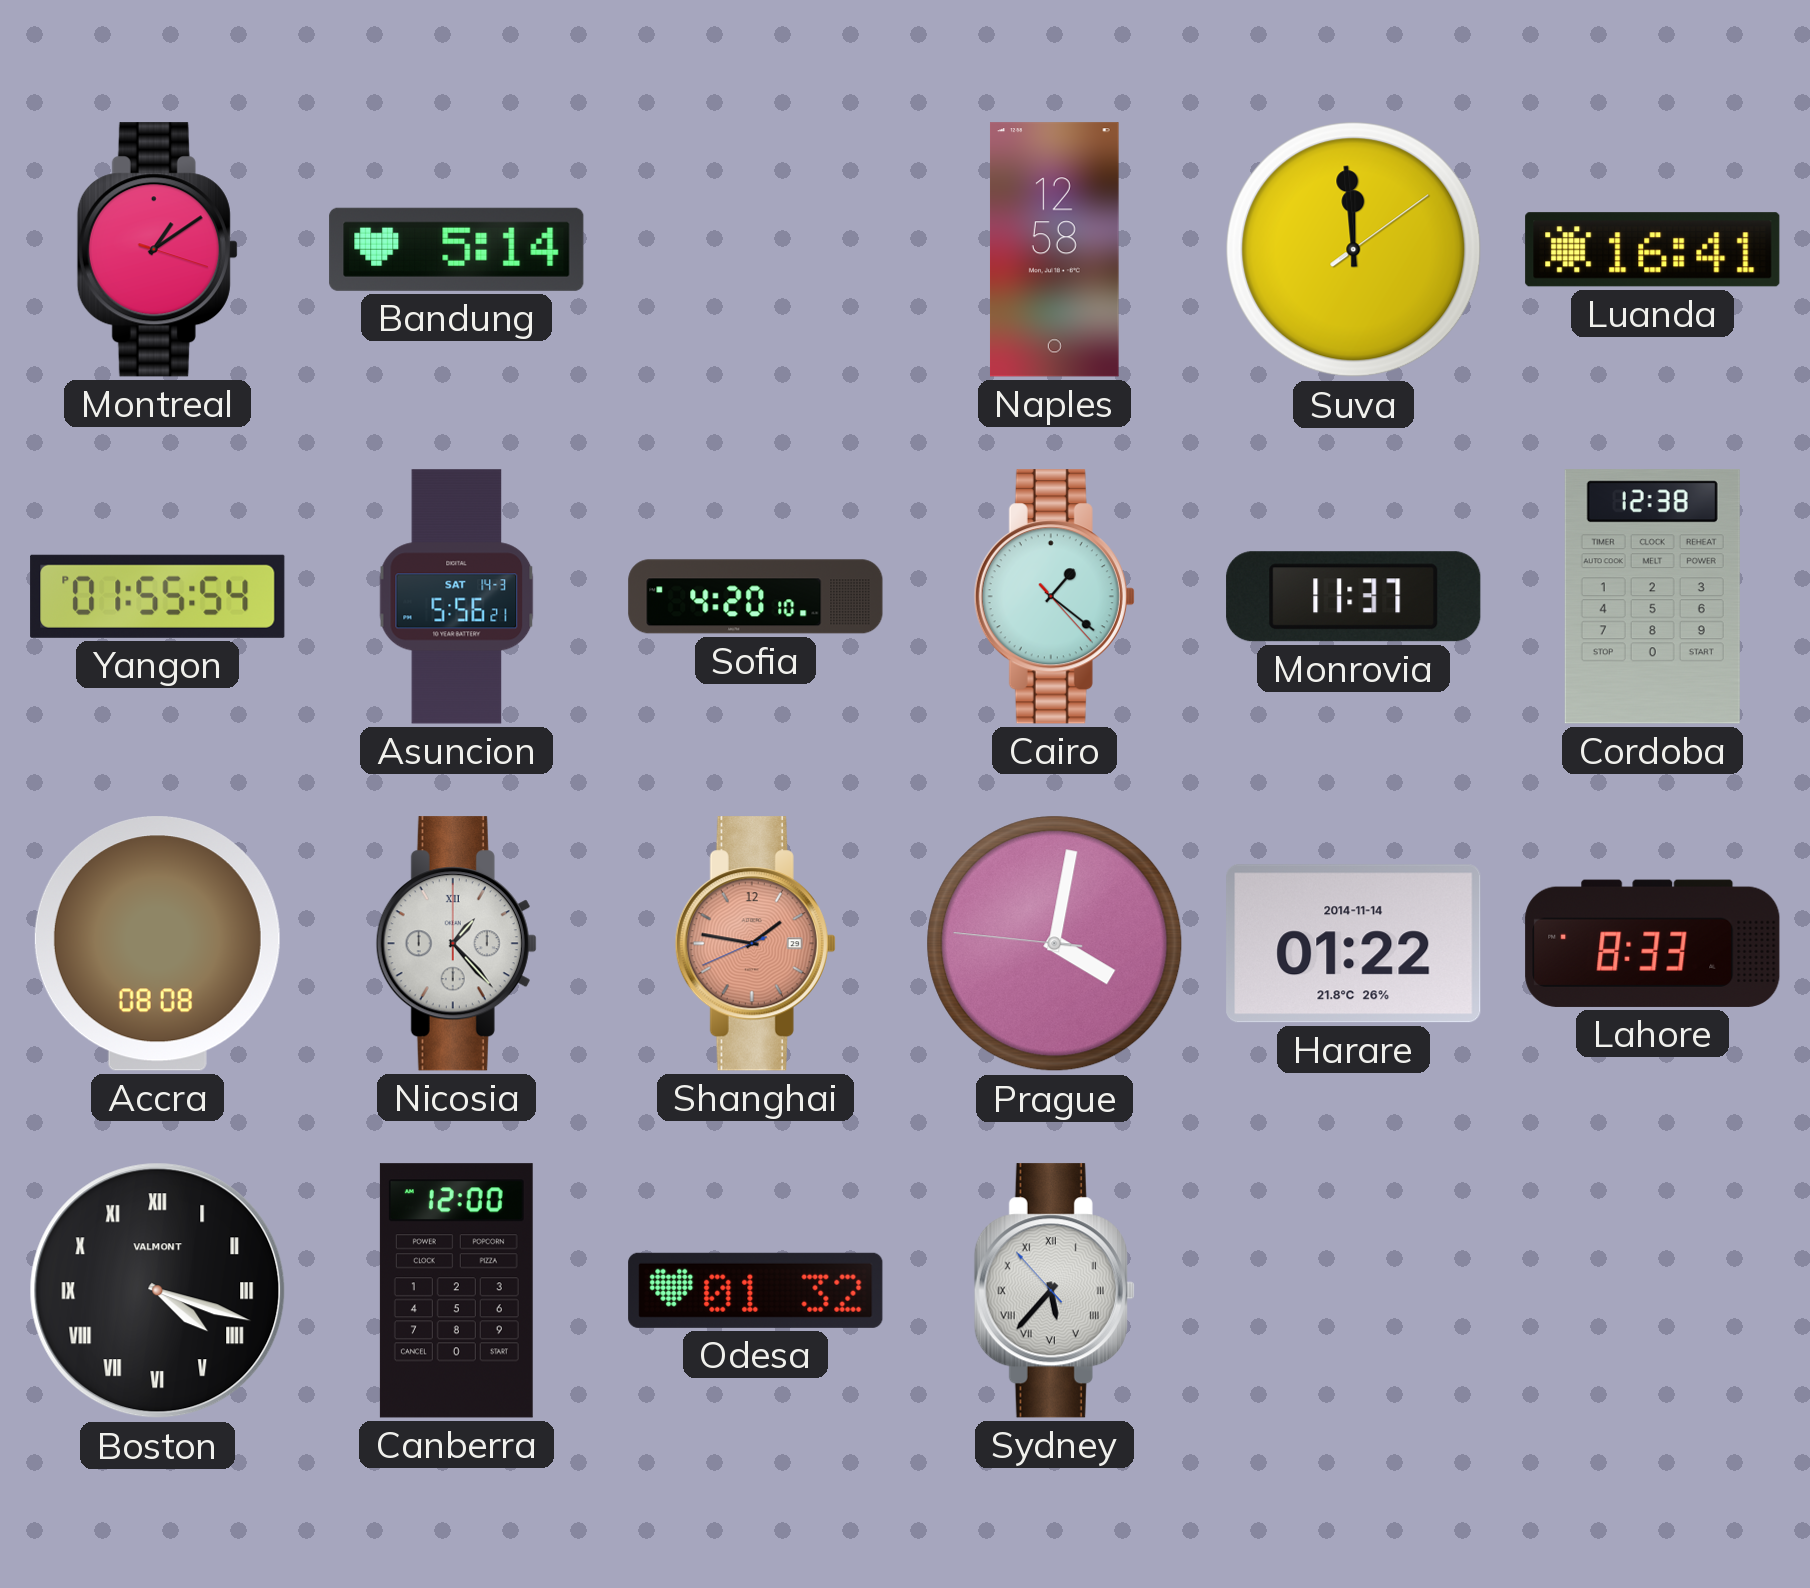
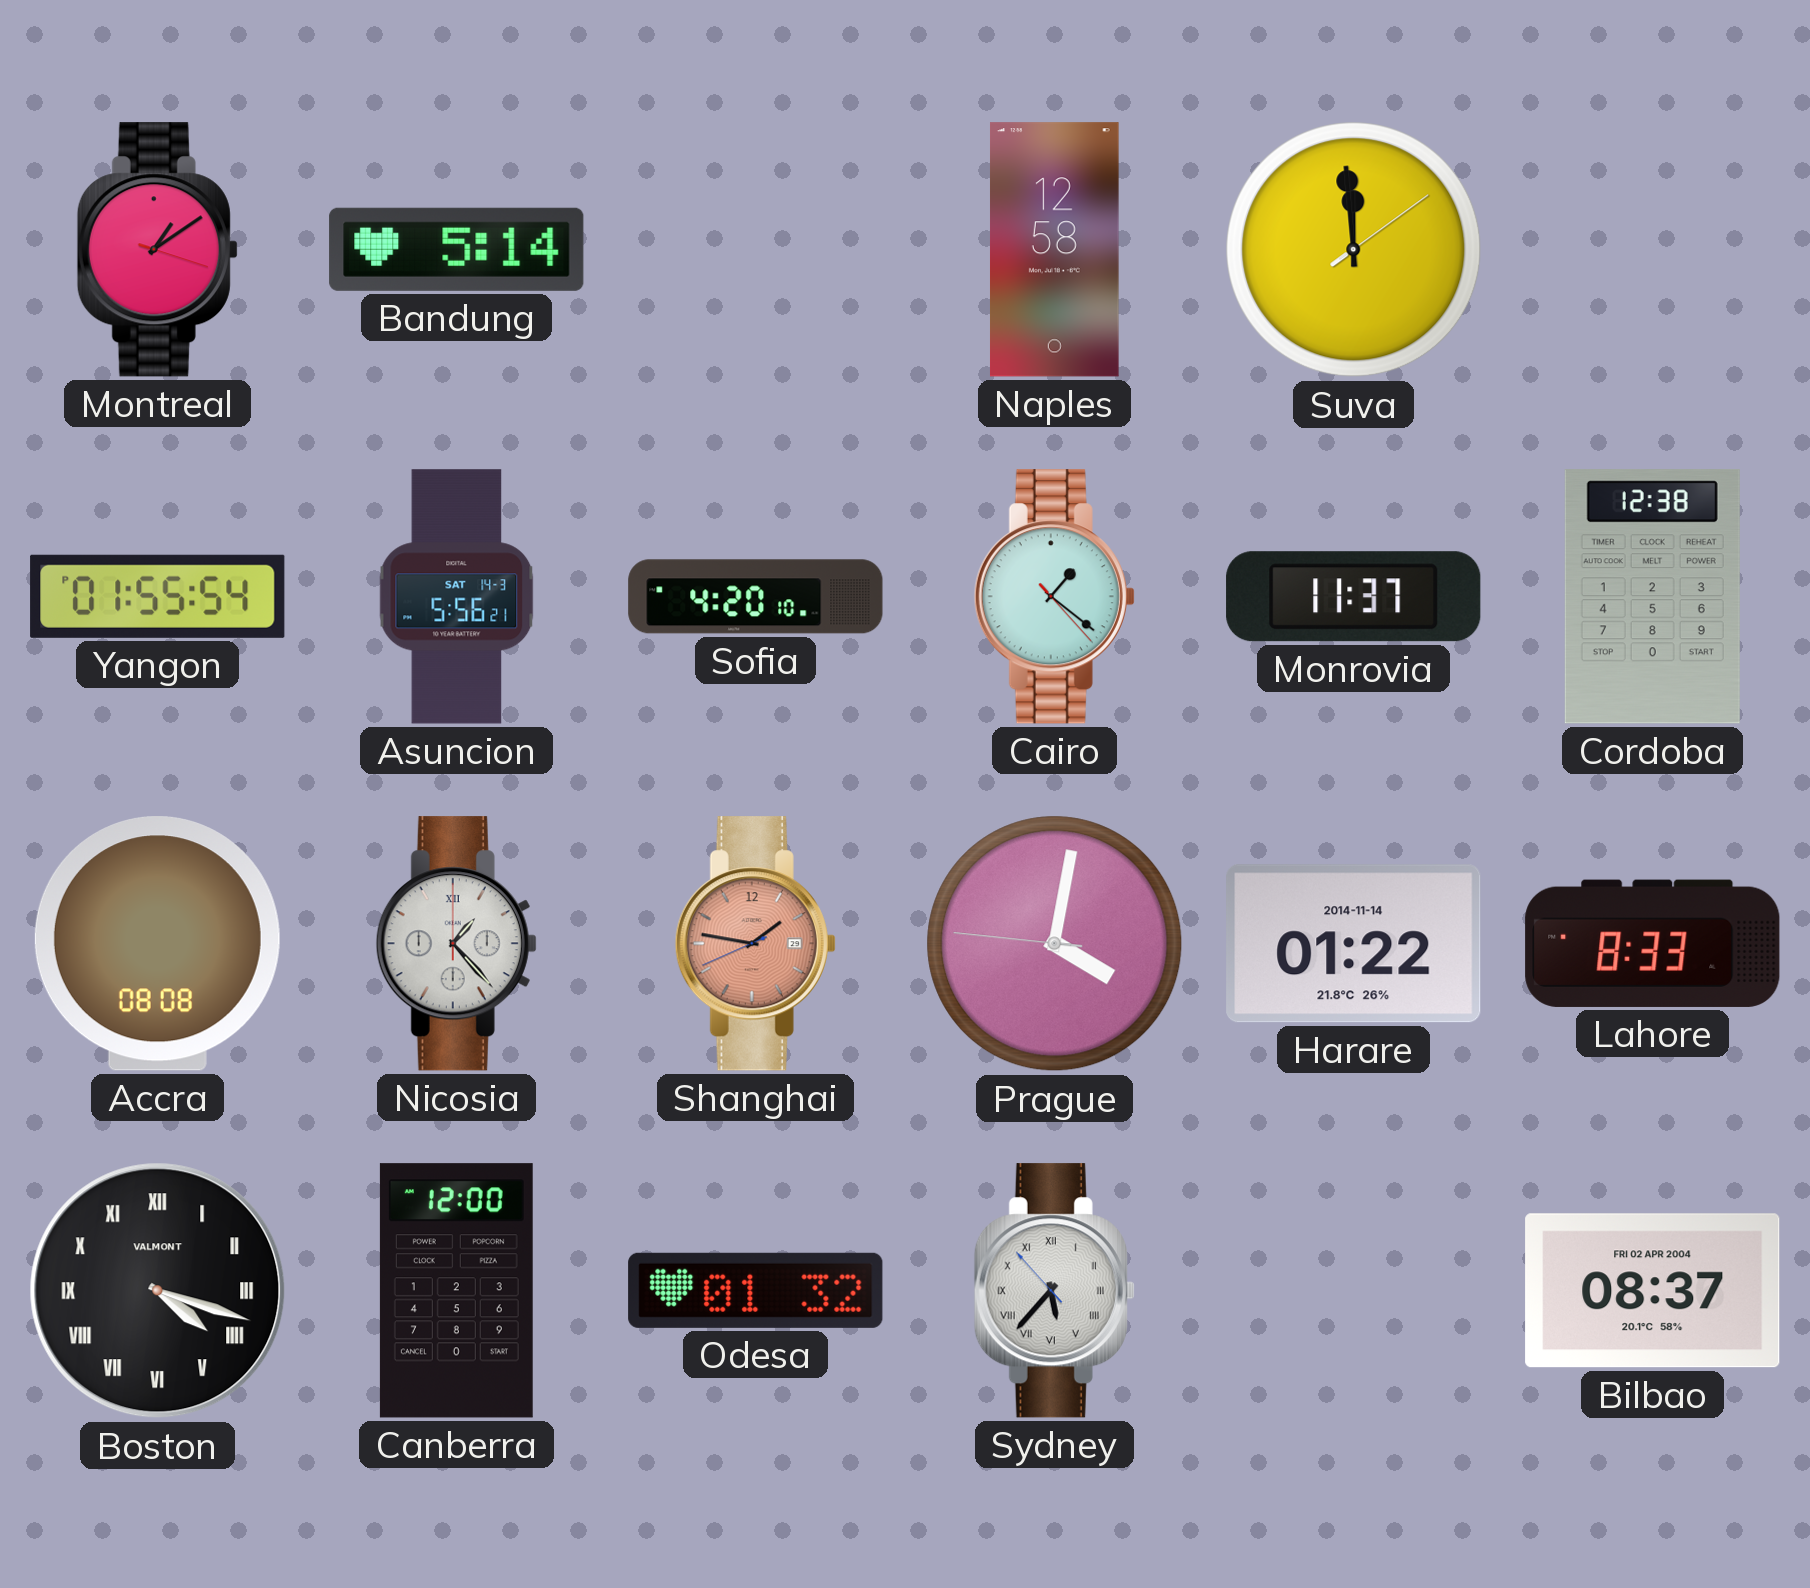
Luanda: 16:41 -> none
Bilbao: none -> 08:37
